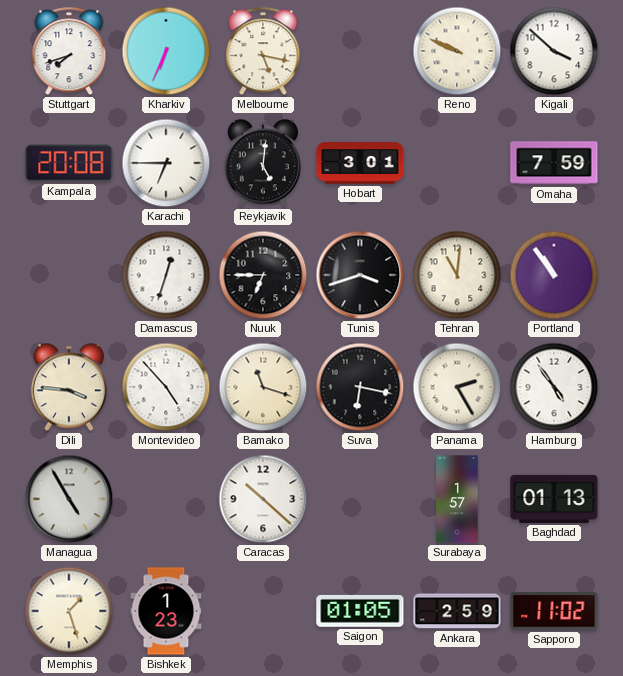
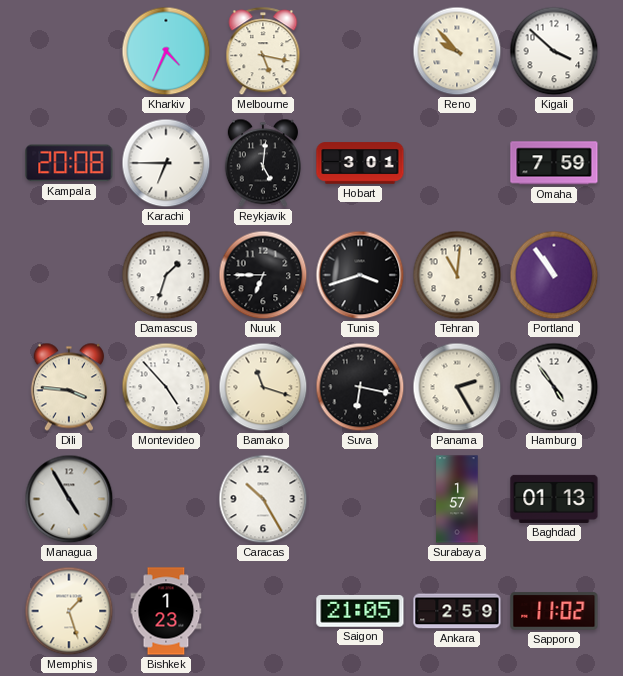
Stuttgart: 7:42 -> none
Kharkiv: 6:34 -> 4:34
Reno: 9:49 -> 9:53
Damascus: 12:33 -> 1:33
Caracas: 10:22 -> 10:25
Saigon: 01:05 -> 21:05
